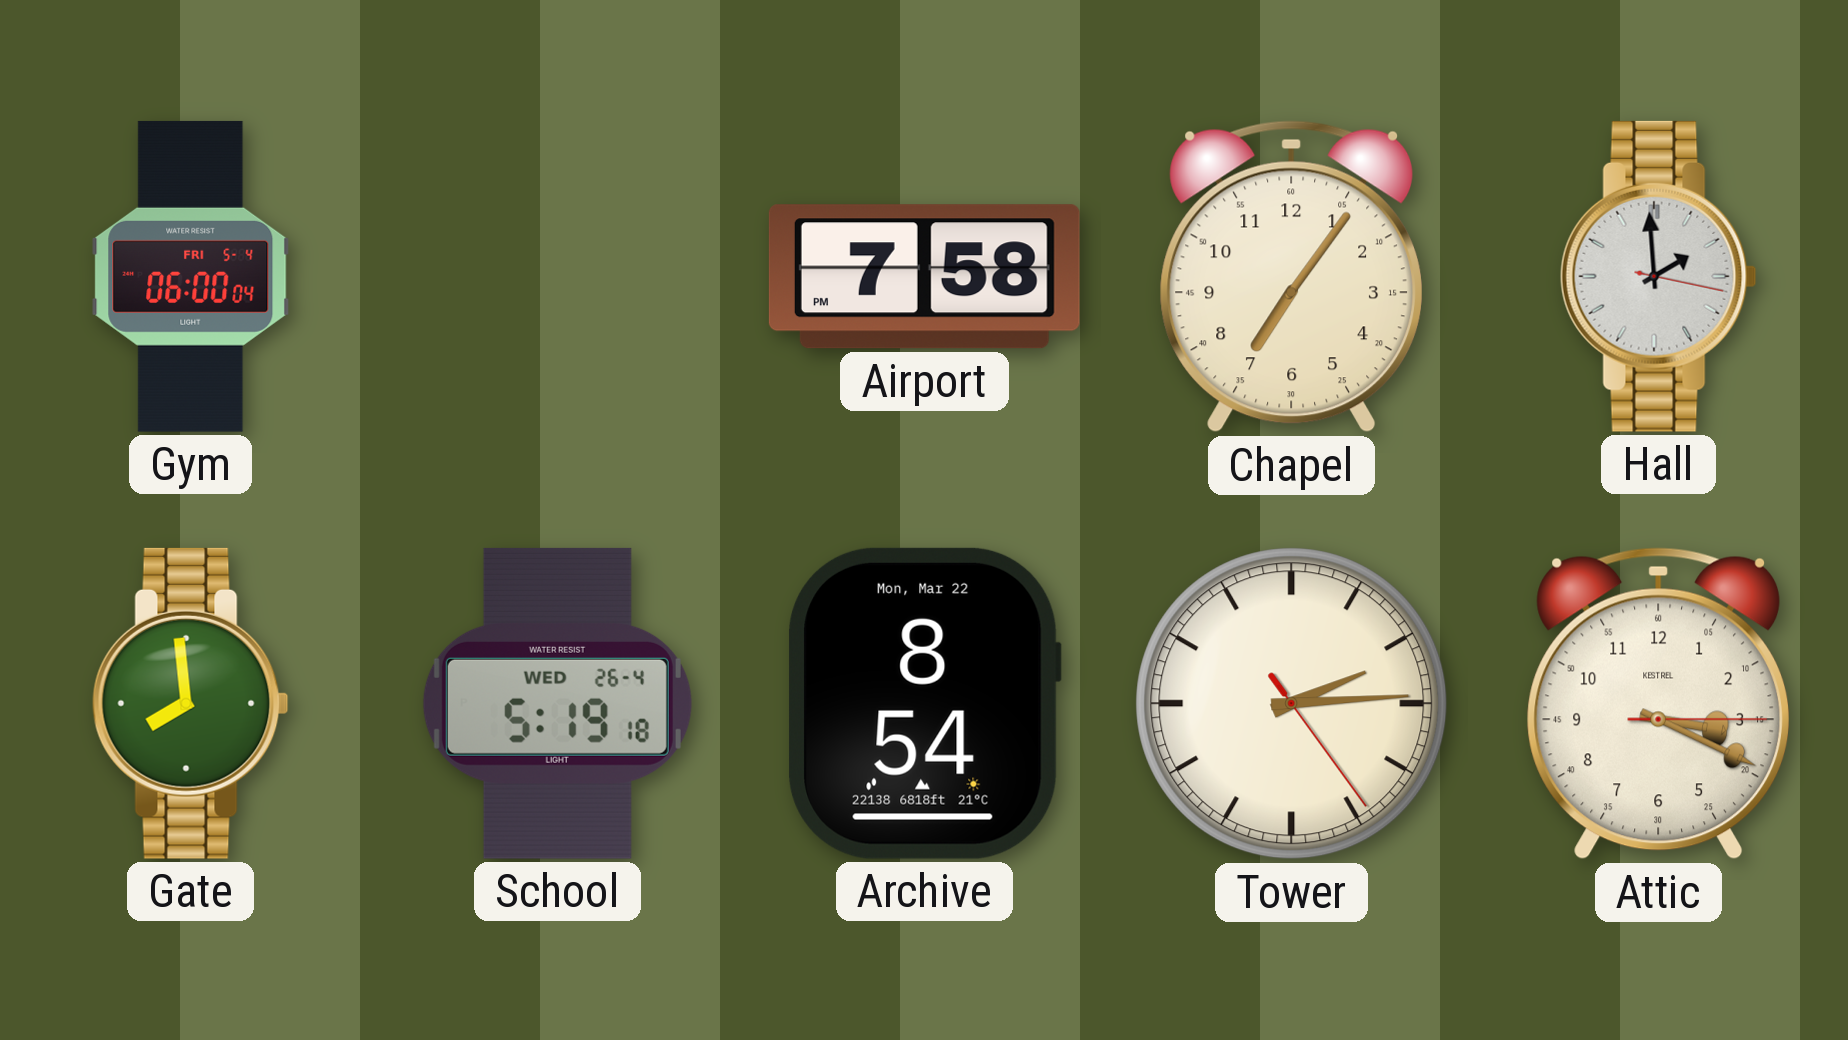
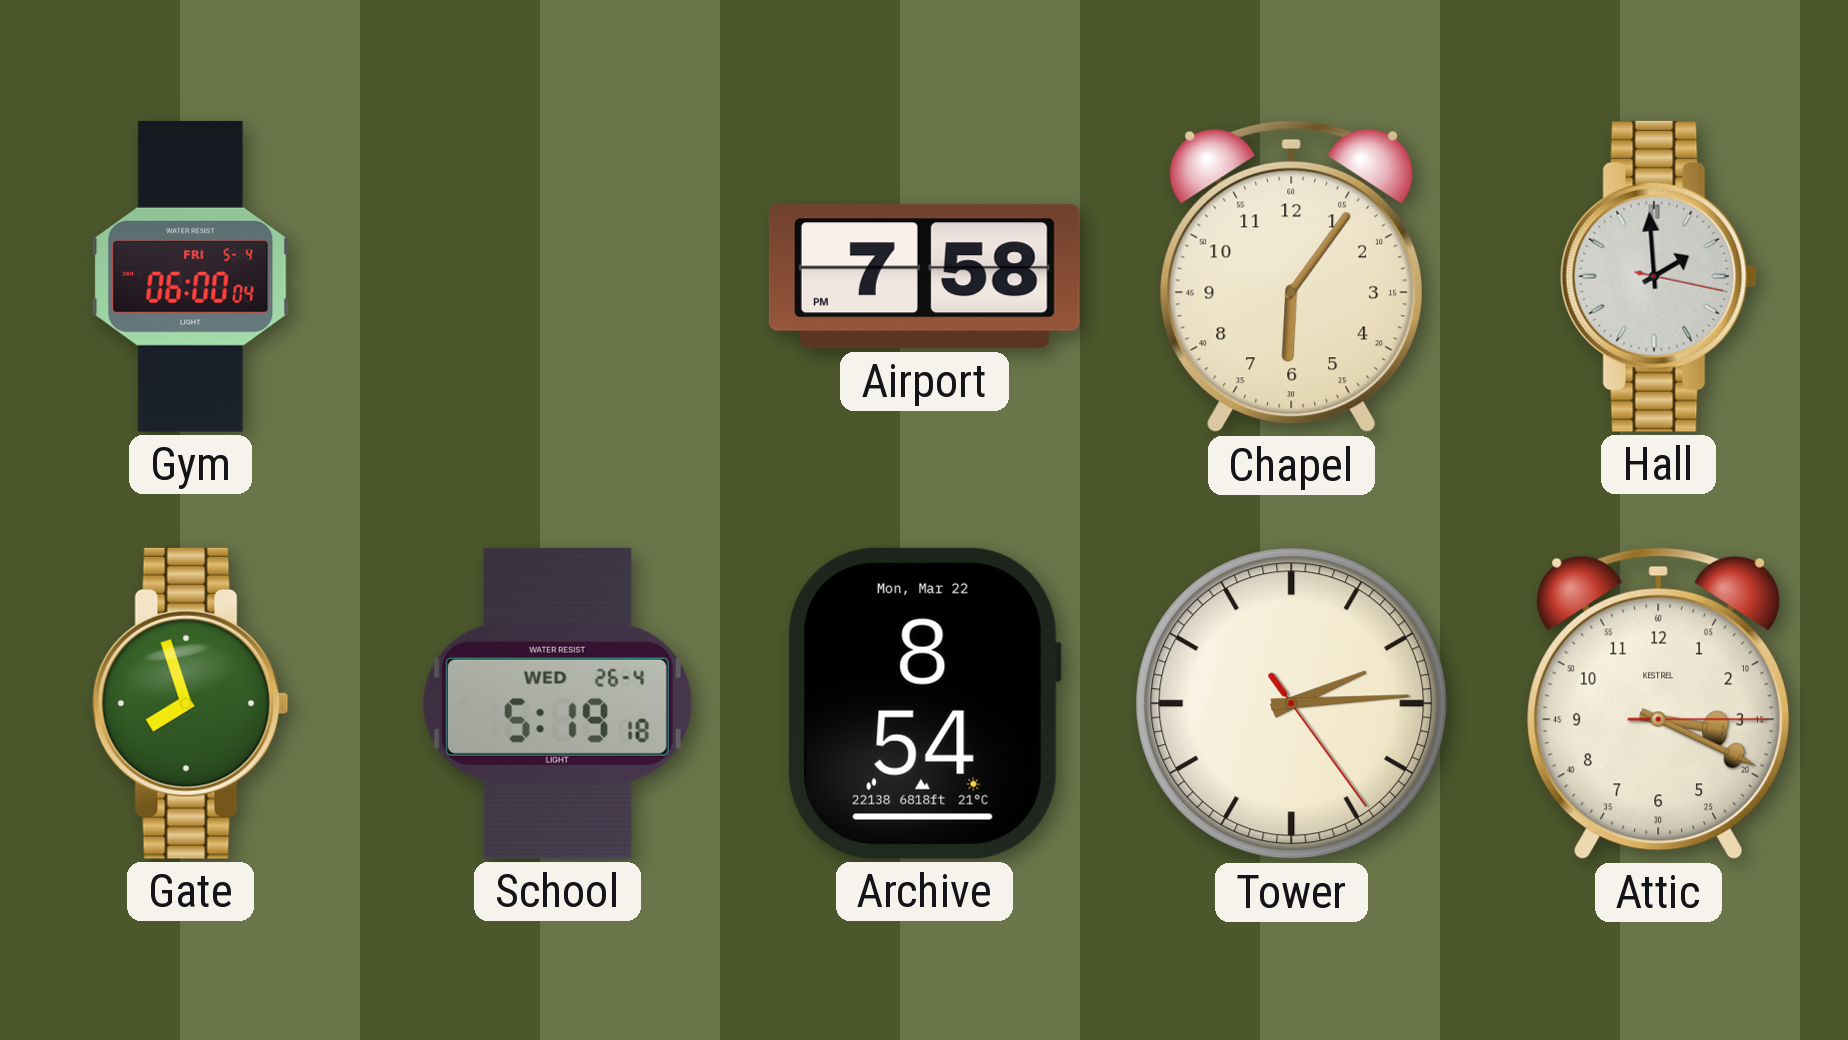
Chapel: 7:06 -> 6:06
Gate: 7:59 -> 7:57
